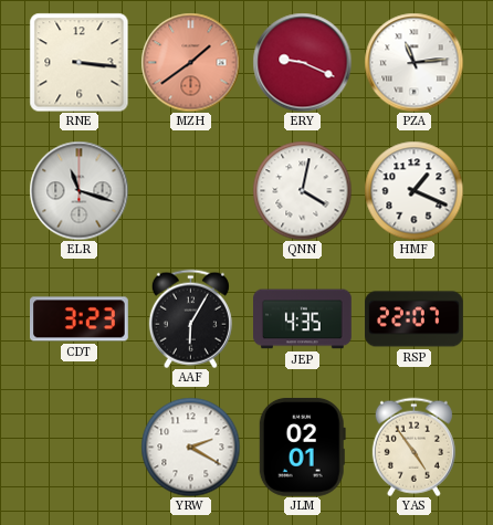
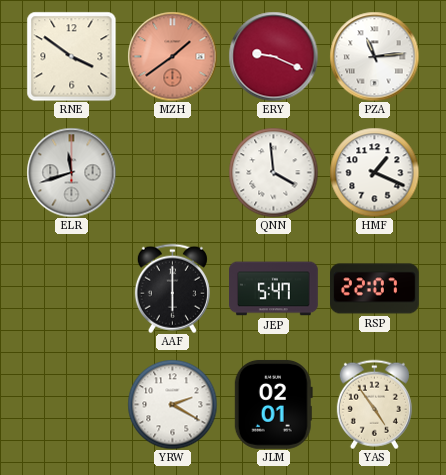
RNE: 3:16 -> 3:51
ELR: 11:18 -> 11:42
QNN: 4:02 -> 3:59
CDT: 3:23 -> none
AAF: 6:05 -> 6:00
JEP: 4:35 -> 5:47
